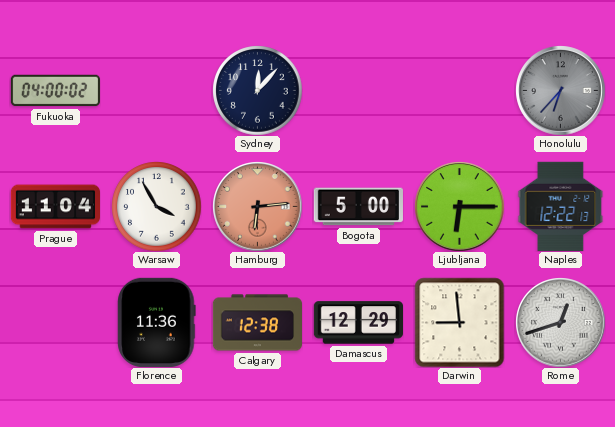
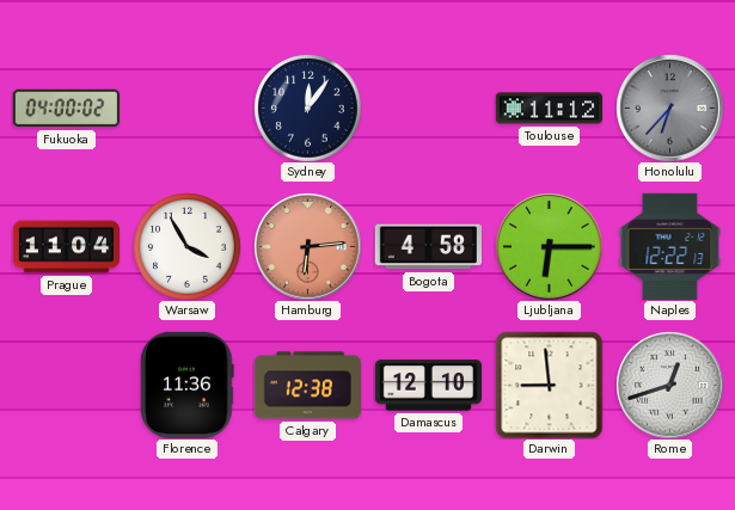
Sydney: 12:07 -> 12:06
Toulouse: none -> 11:12
Bogota: 5:00 -> 4:58
Damascus: 12:29 -> 12:10
